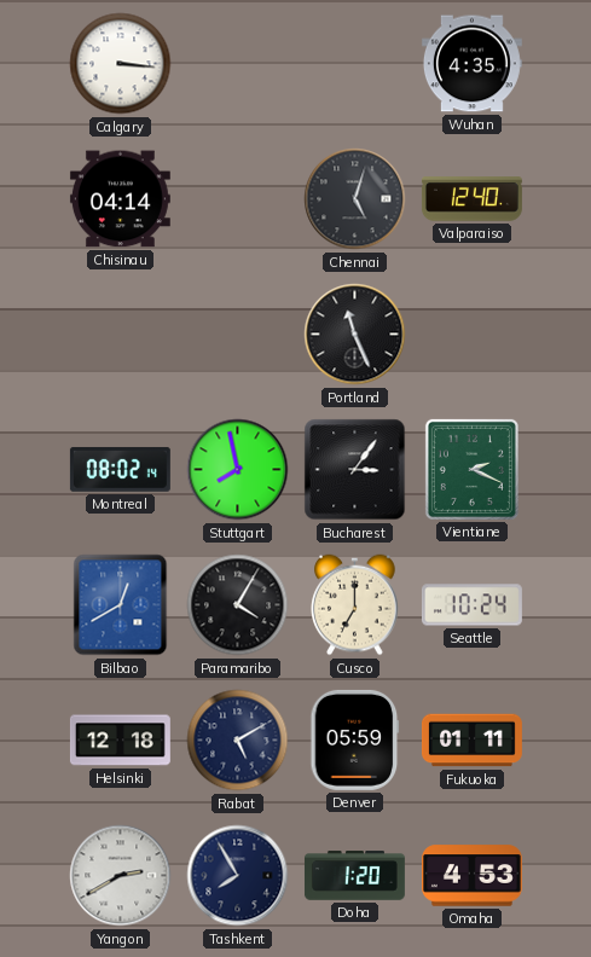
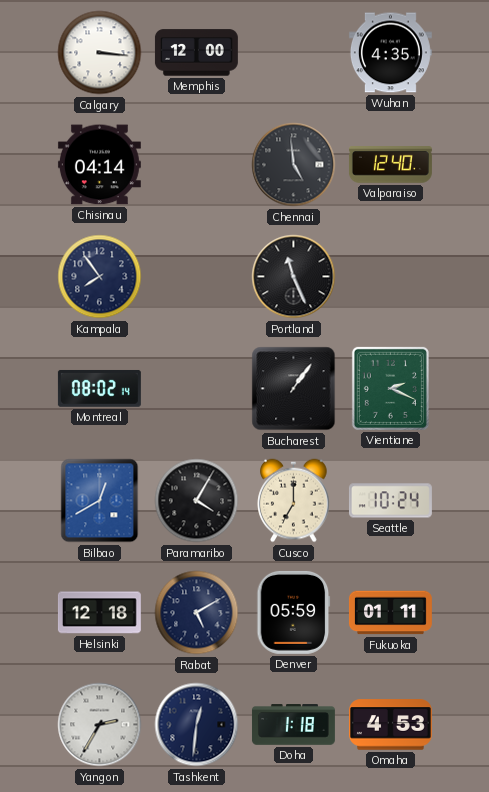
Memphis: none -> 12:00
Chennai: 5:03 -> 4:59
Kampala: none -> 7:54
Stuttgart: 7:58 -> none
Bucharest: 3:06 -> 1:06
Yangon: 2:40 -> 2:35
Tashkent: 7:55 -> 12:31
Doha: 1:20 -> 1:18
